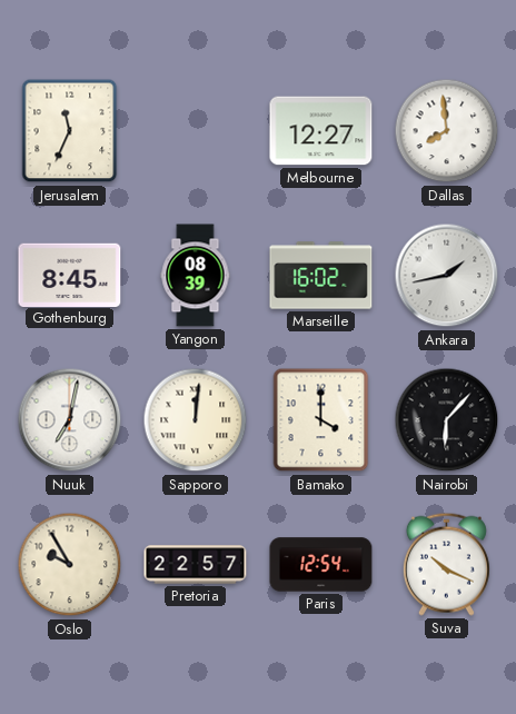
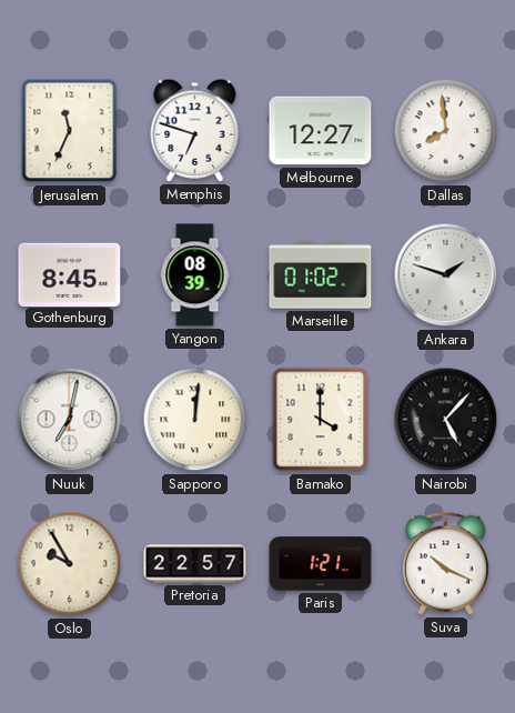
Memphis: none -> 6:48
Marseille: 16:02 -> 01:02
Ankara: 1:43 -> 1:48
Nairobi: 6:07 -> 5:07
Paris: 12:54 -> 1:21
